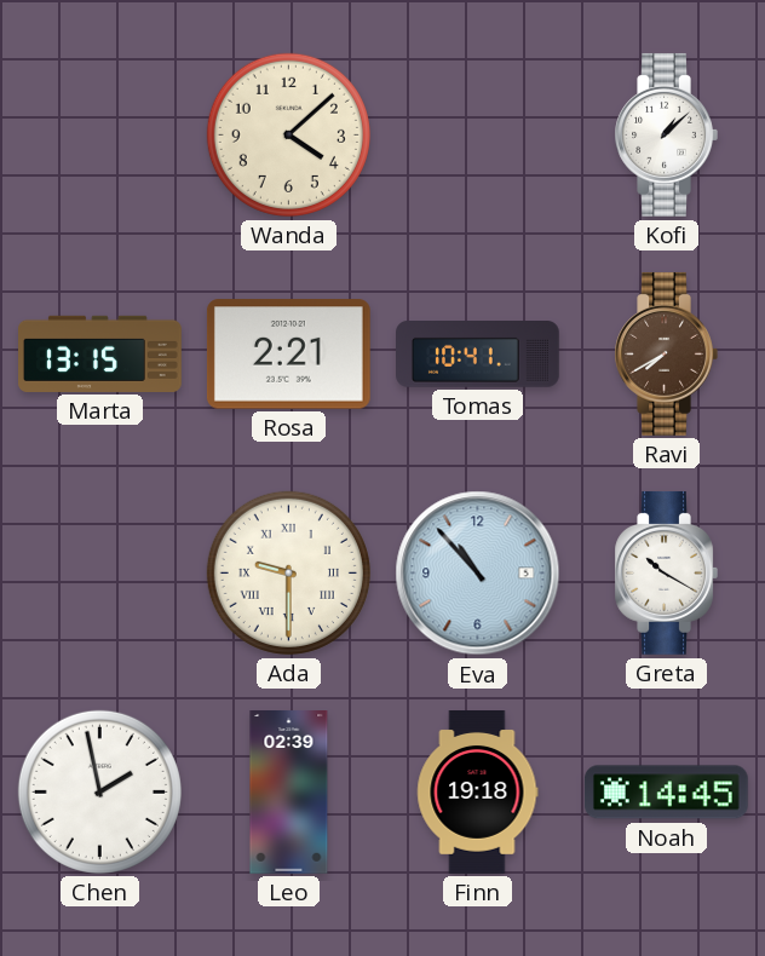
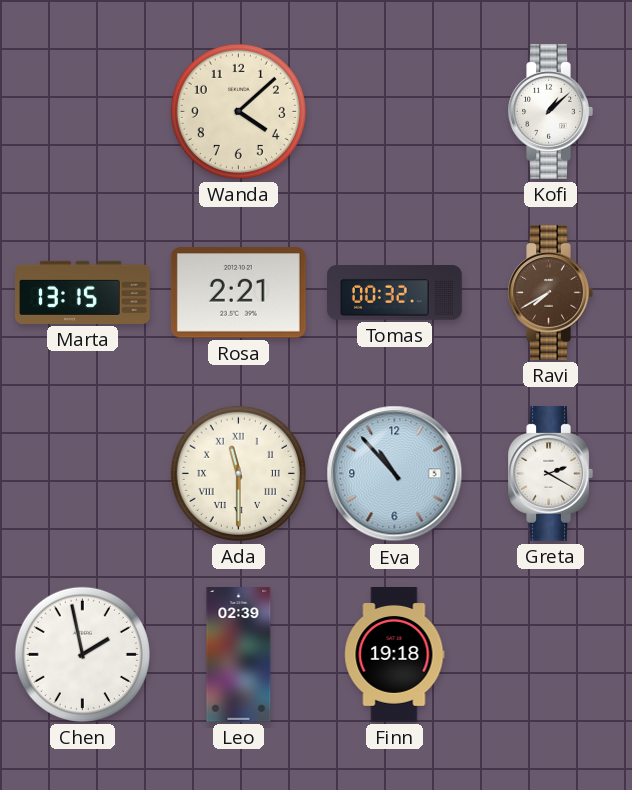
Tomas: 10:41 -> 00:32
Ada: 9:30 -> 11:30
Greta: 10:20 -> 2:20
Noah: 14:45 -> none
